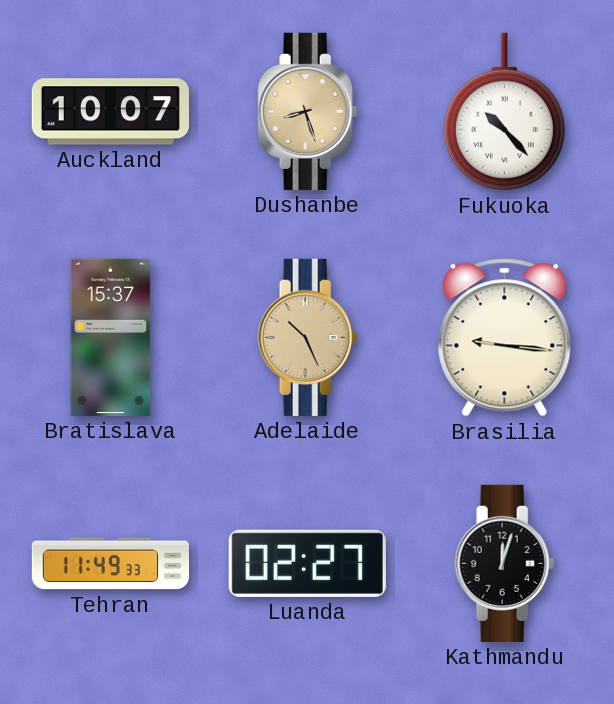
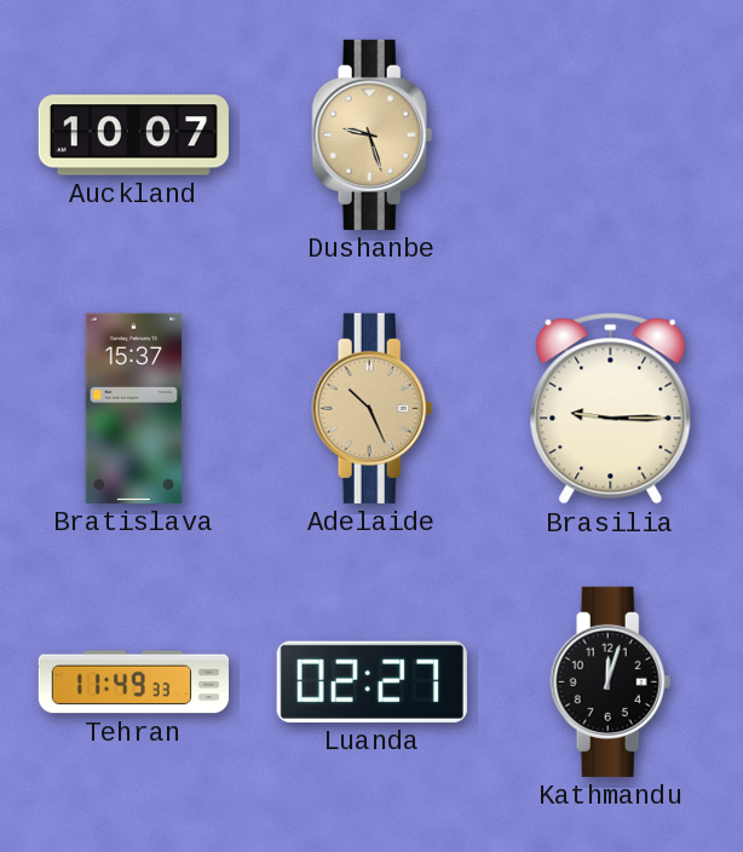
Dushanbe: 8:27 -> 9:27
Fukuoka: 10:23 -> none
Brasilia: 9:16 -> 9:15
